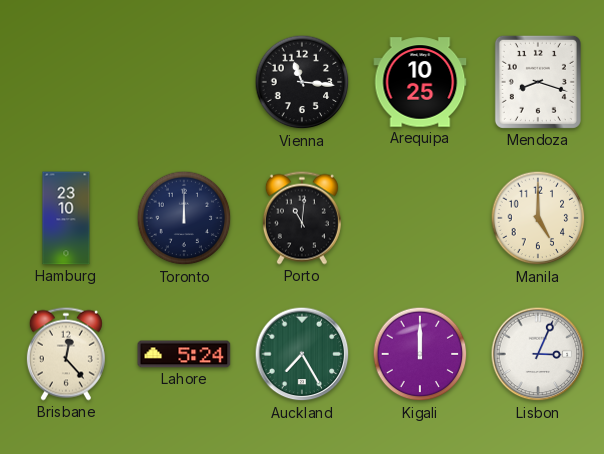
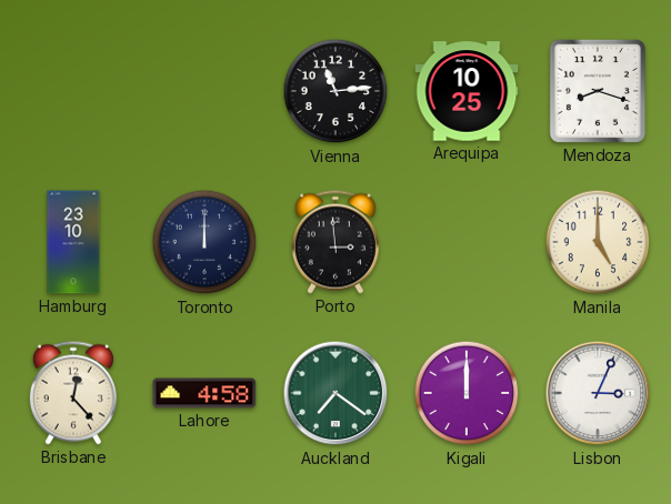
Vienna: 11:16 -> 11:14
Porto: 11:01 -> 2:59
Lahore: 5:24 -> 4:58
Auckland: 7:25 -> 7:21
